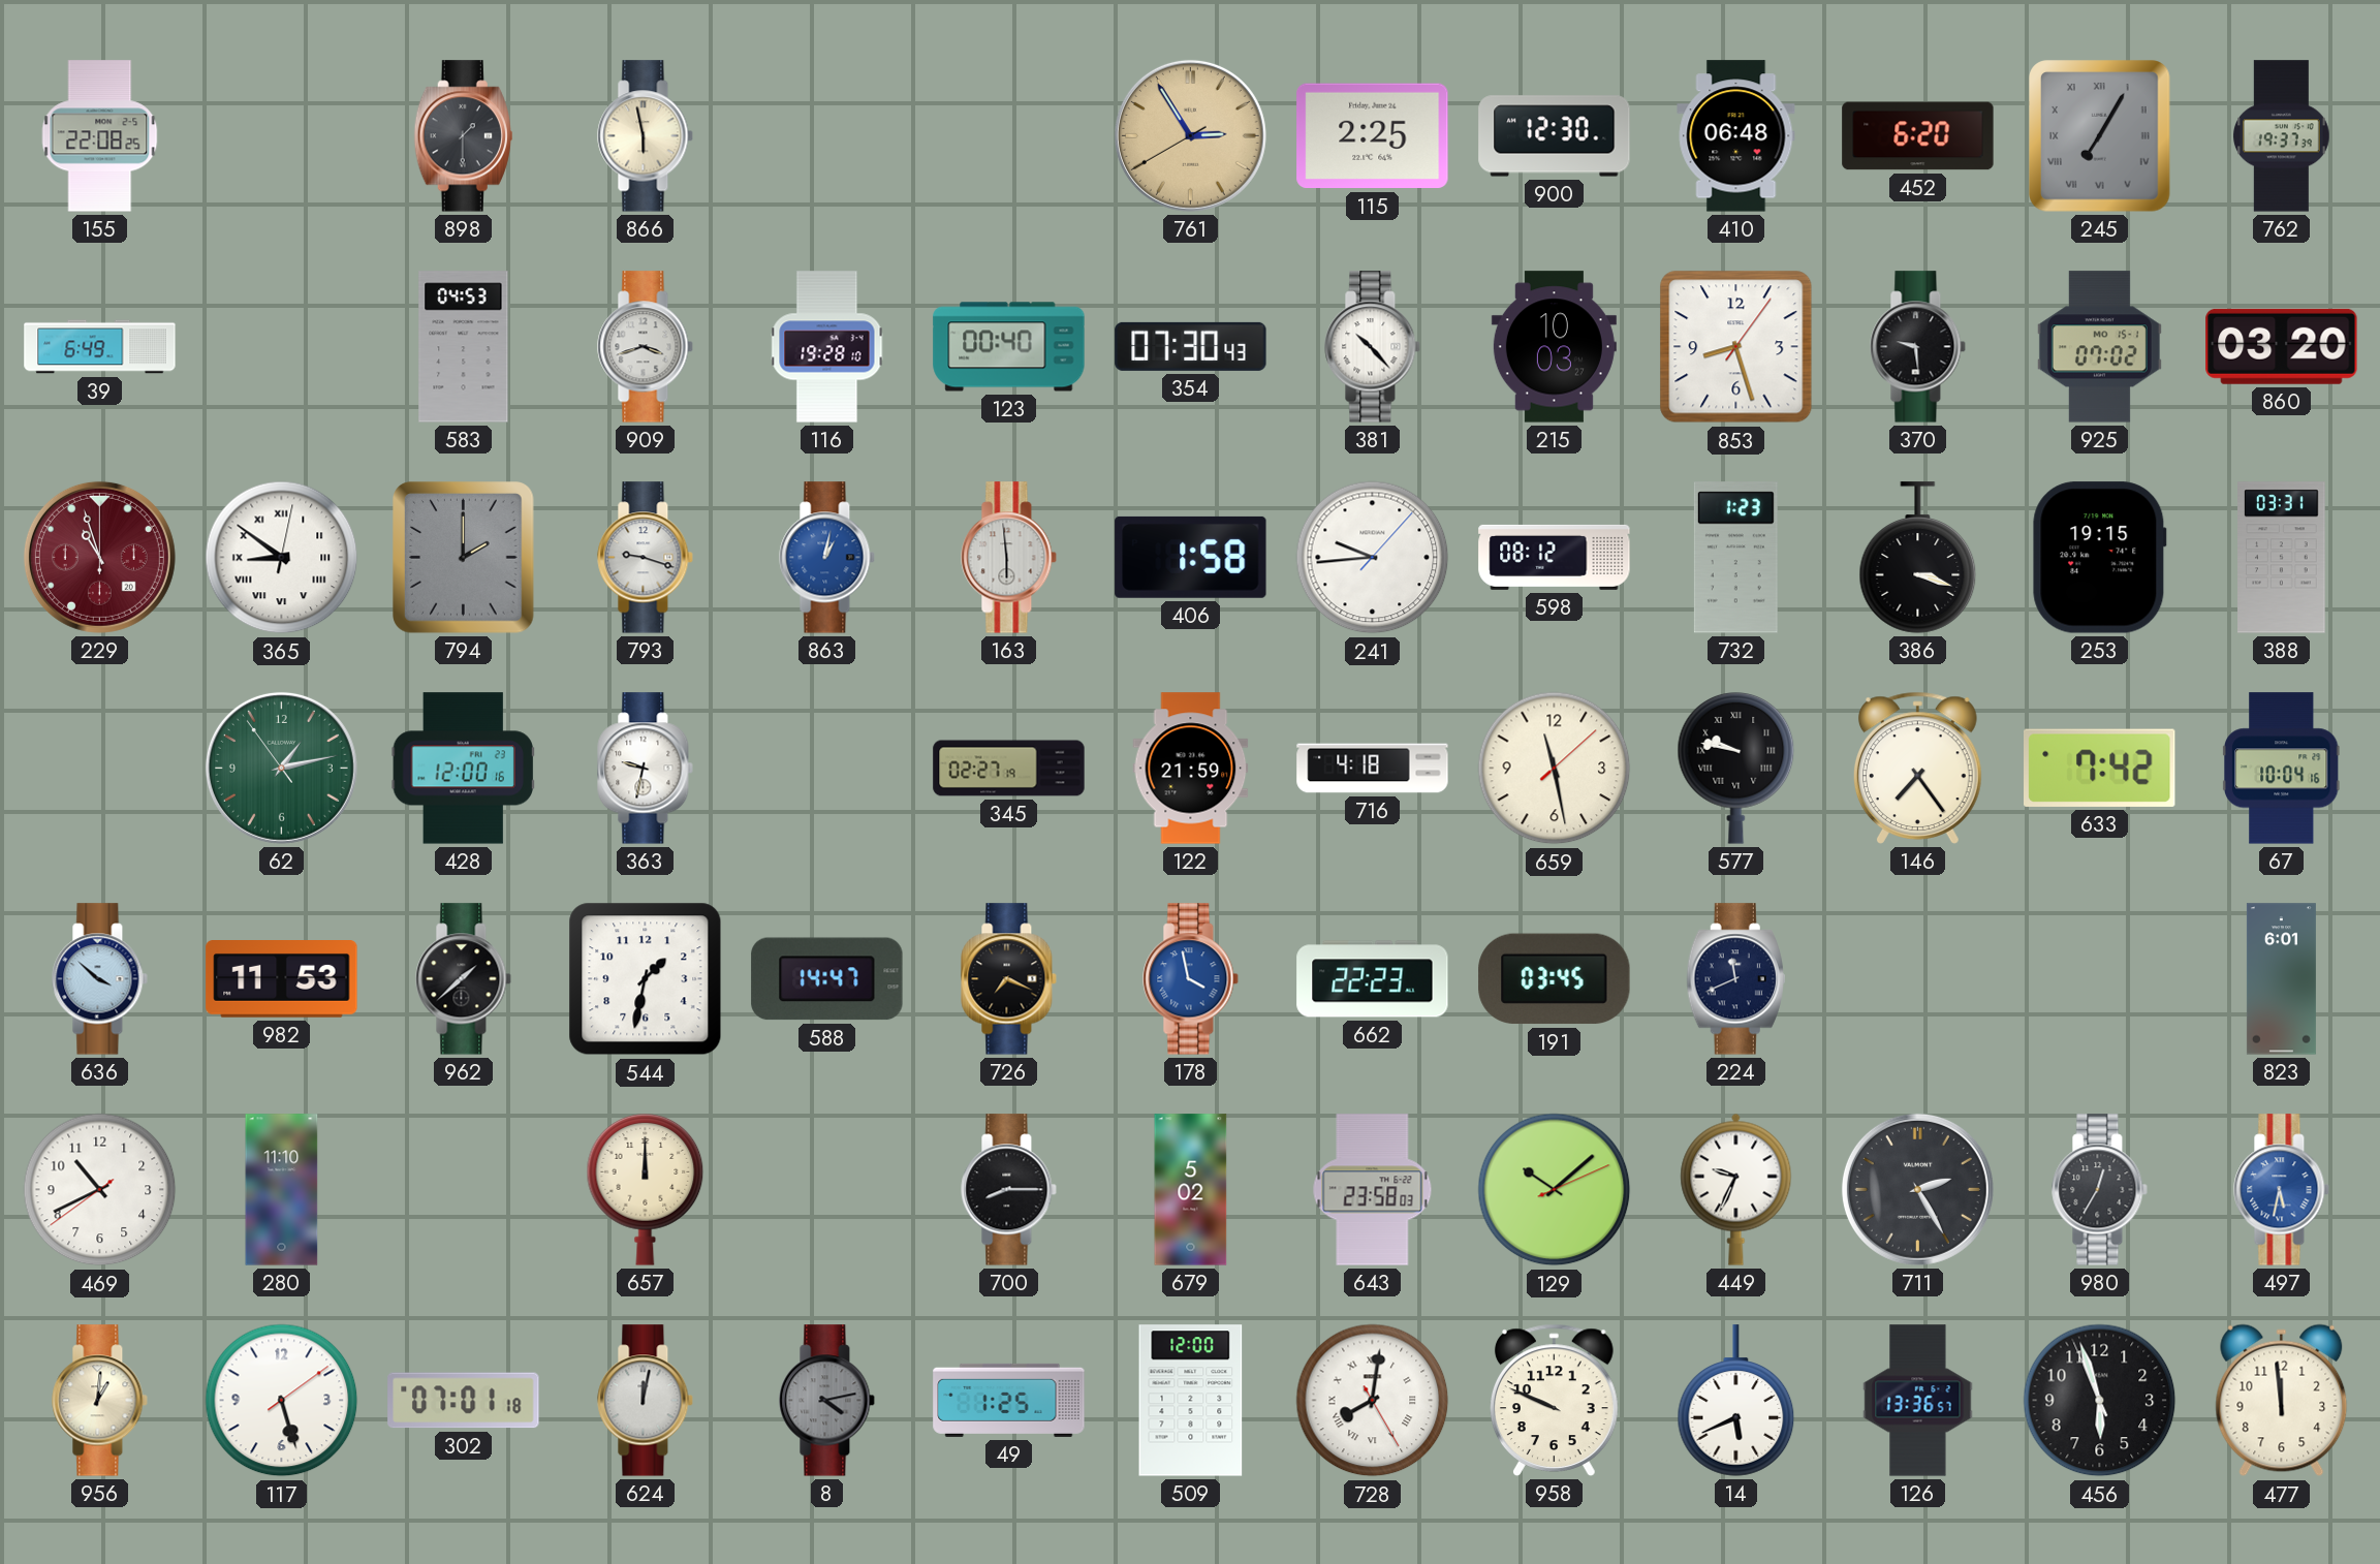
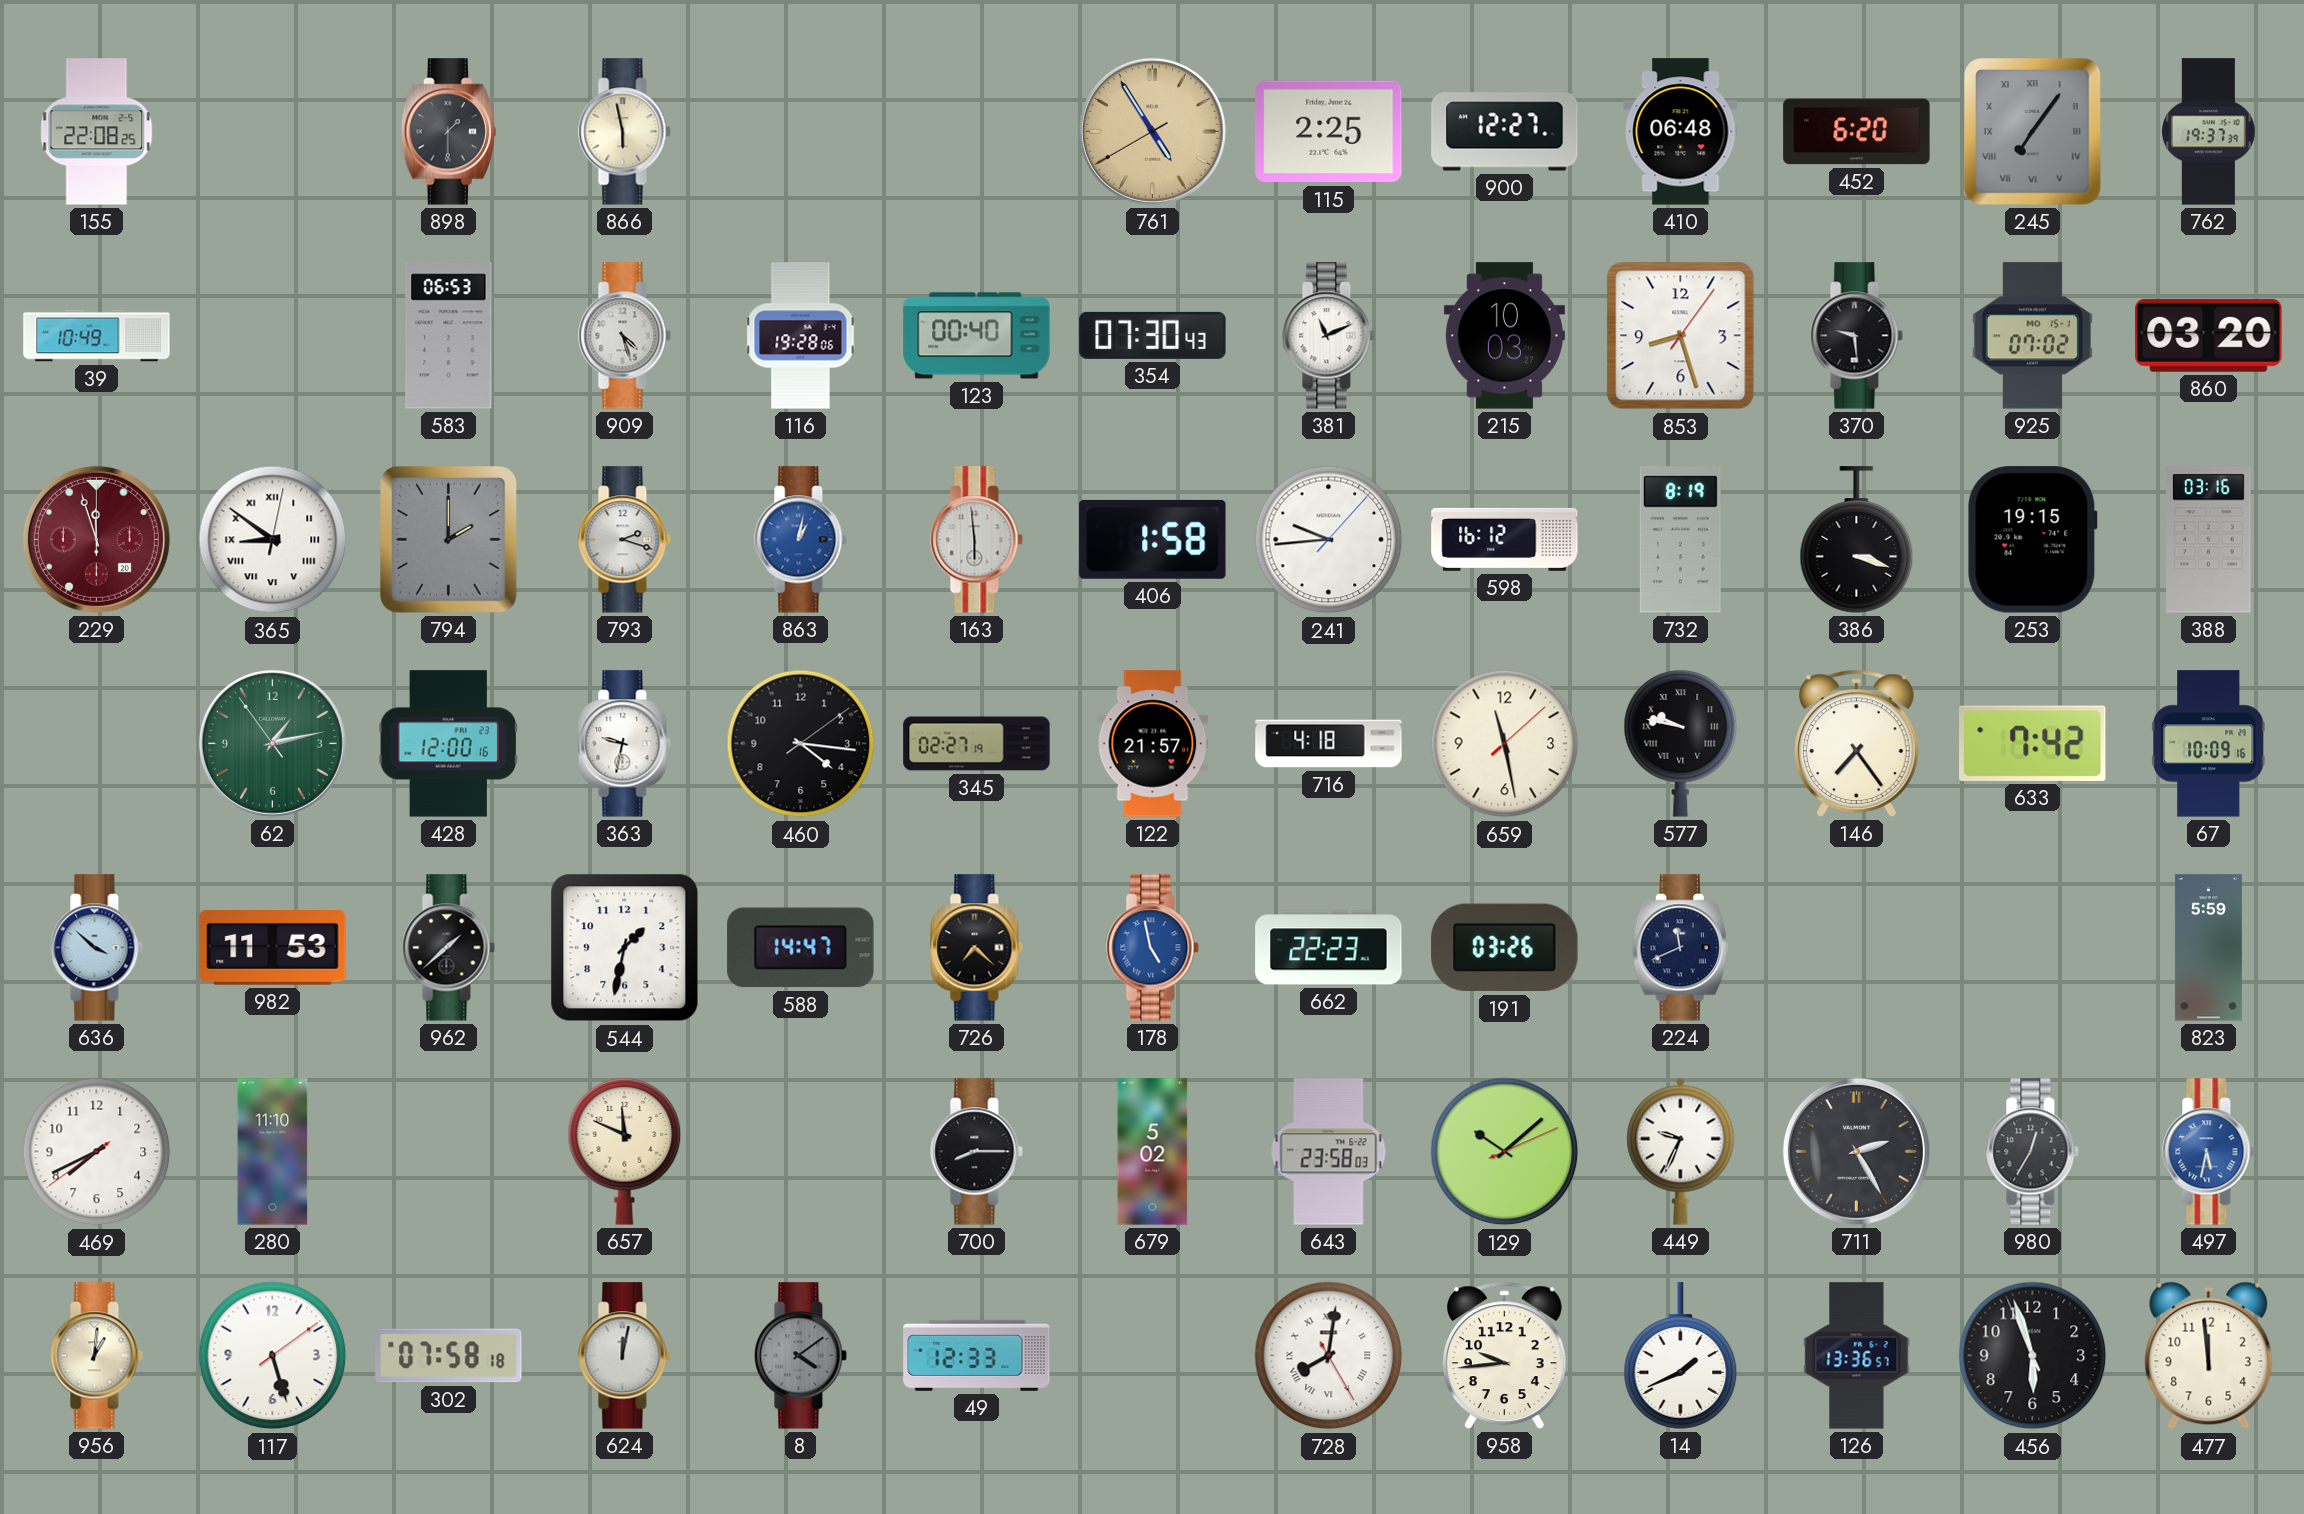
761: 2:54 -> 4:54
900: 12:30 -> 12:27
245: 7:05 -> 7:06
39: 6:49 -> 10:49
583: 04:53 -> 06:53
909: 3:42 -> 4:27
116: 19:28:10 -> 19:28:06
381: 10:23 -> 11:11
229: 10:57 -> 11:57
793: 9:18 -> 2:18
598: 08:12 -> 16:12
732: 1:23 -> 8:19
388: 03:31 -> 03:16
460: none -> 4:16
122: 21:59 -> 21:57
67: 10:04 -> 10:09
726: 7:19 -> 7:22
178: 3:58 -> 4:58
191: 03:45 -> 03:26
823: 6:01 -> 5:59
469: 10:40 -> 7:40
657: 12:00 -> 11:49
302: 07:01 -> 07:58
8: 4:13 -> 4:09
49: 1:25 -> 12:33
509: 12:00 -> none
958: 9:49 -> 9:44
14: 5:41 -> 1:41
